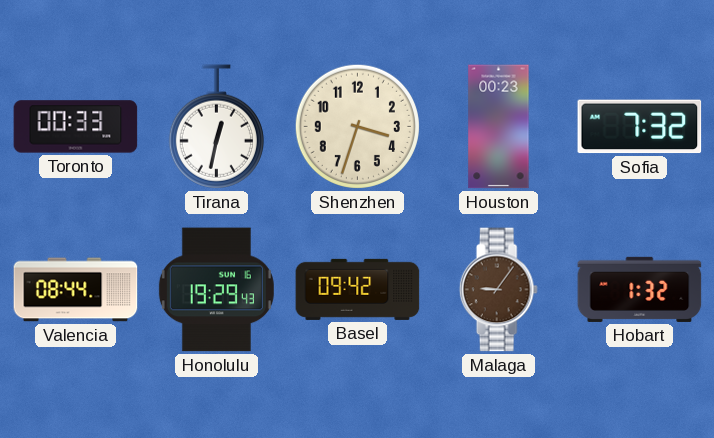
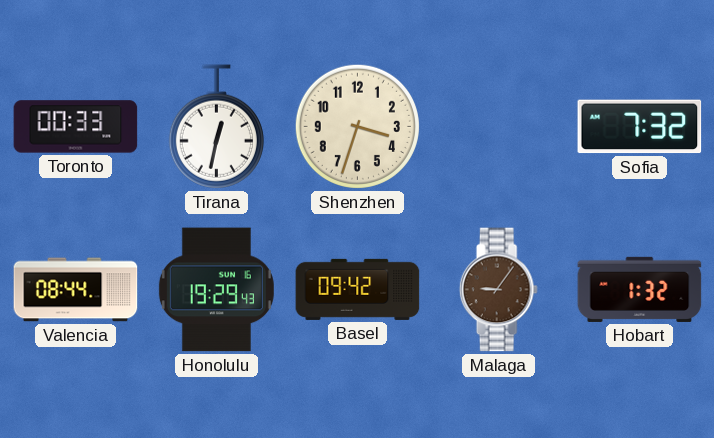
Houston: 00:23 -> none
